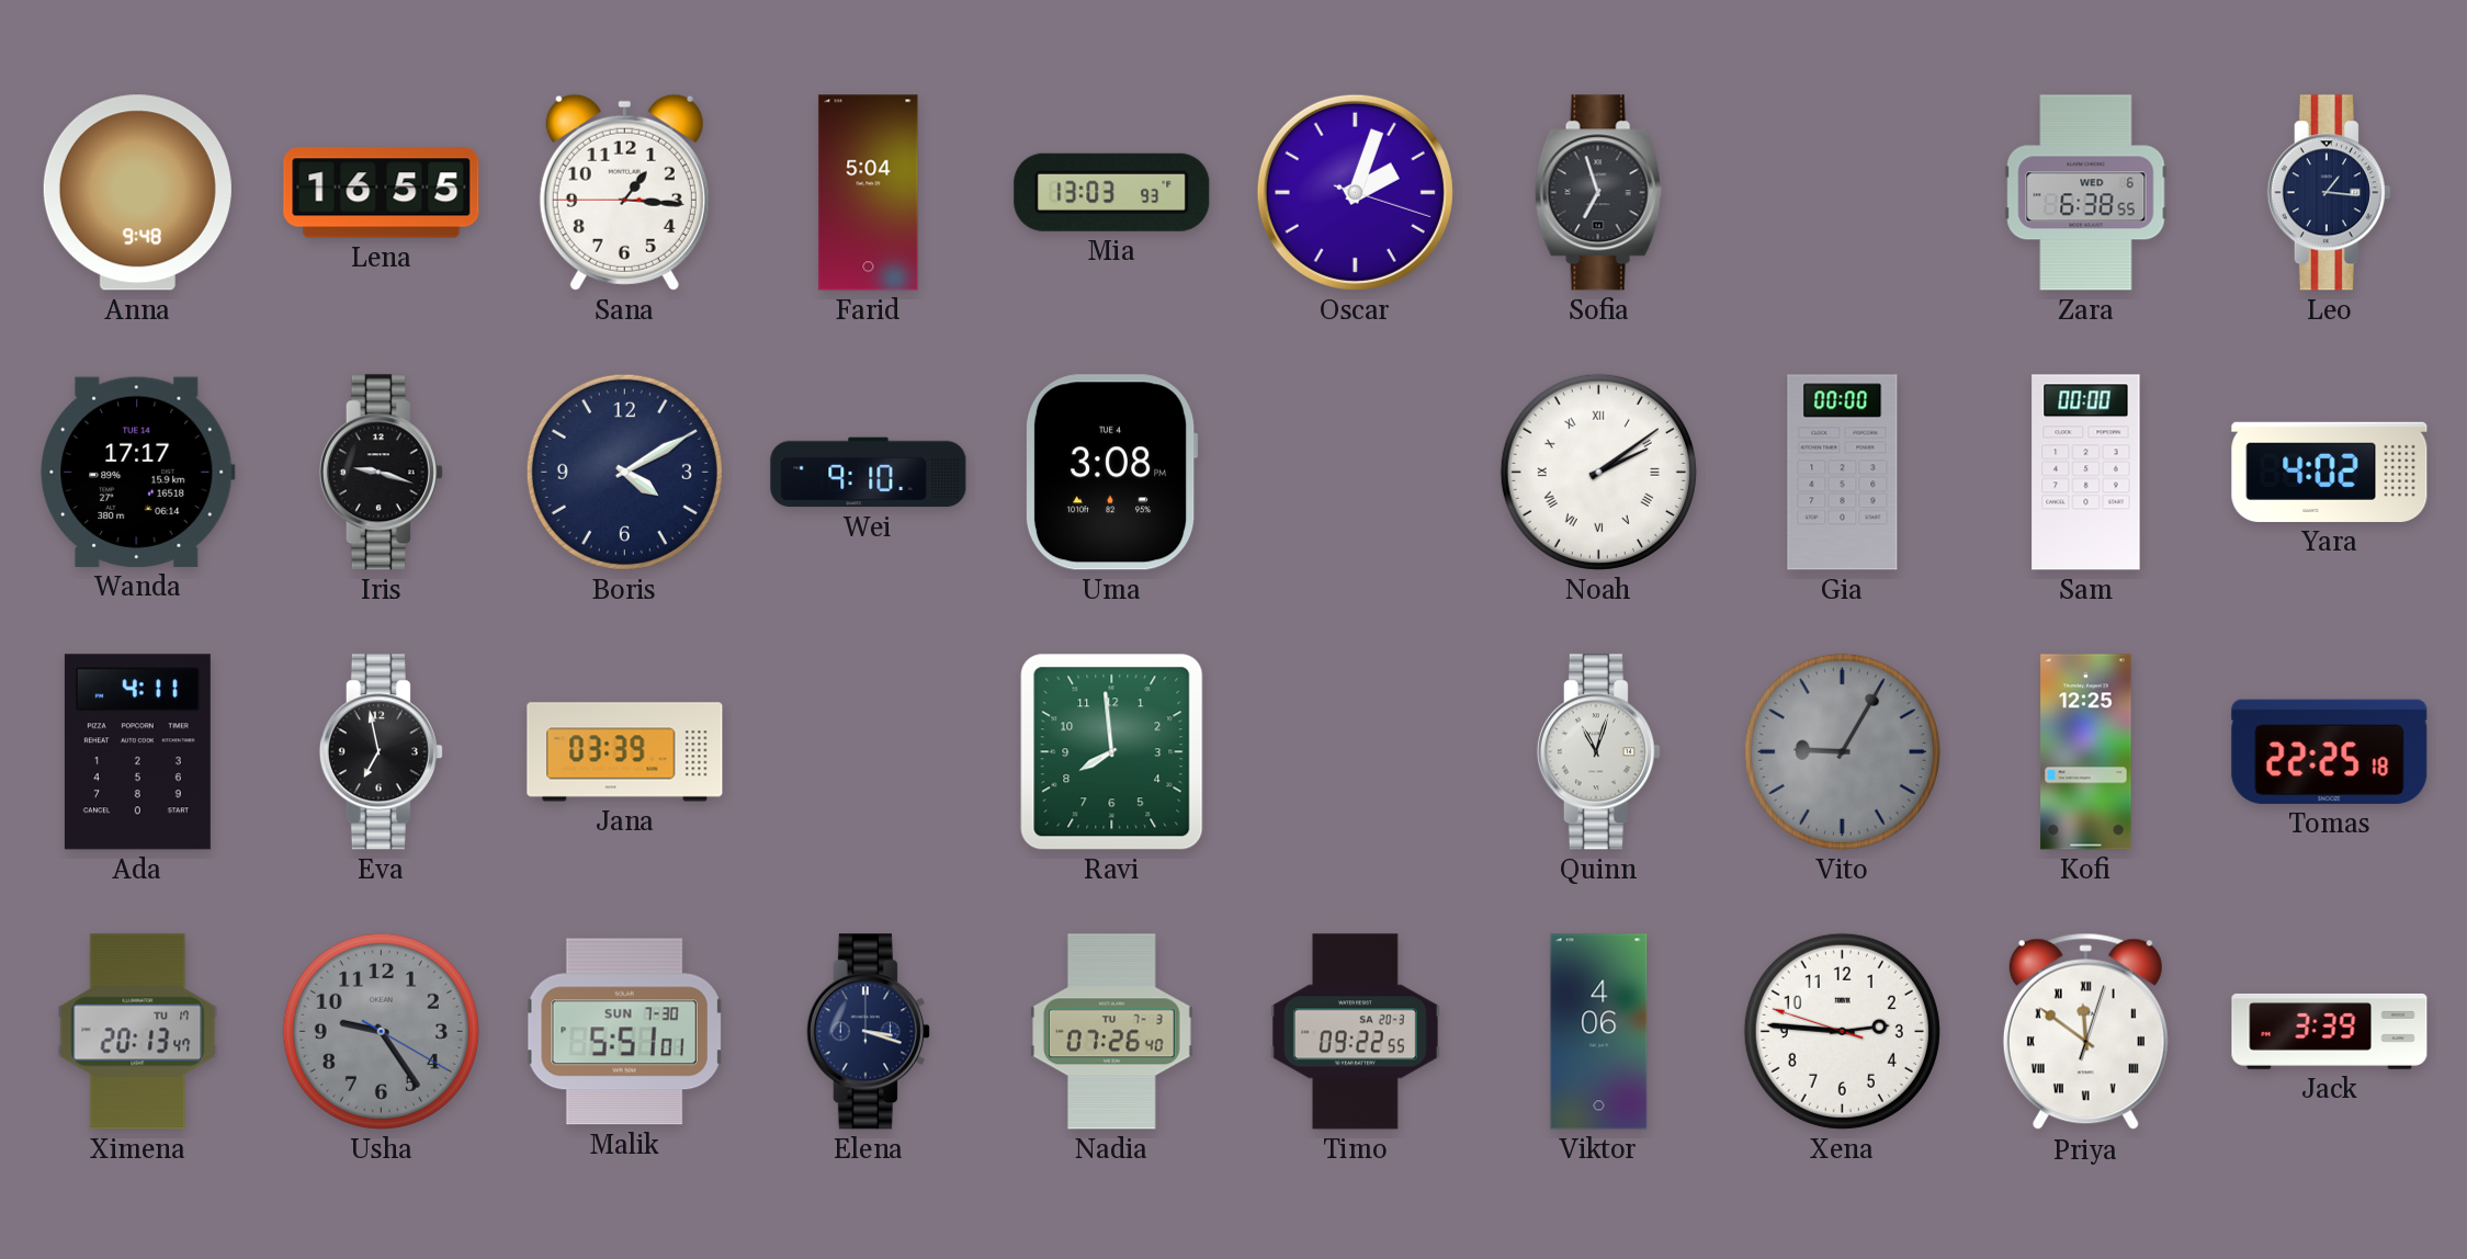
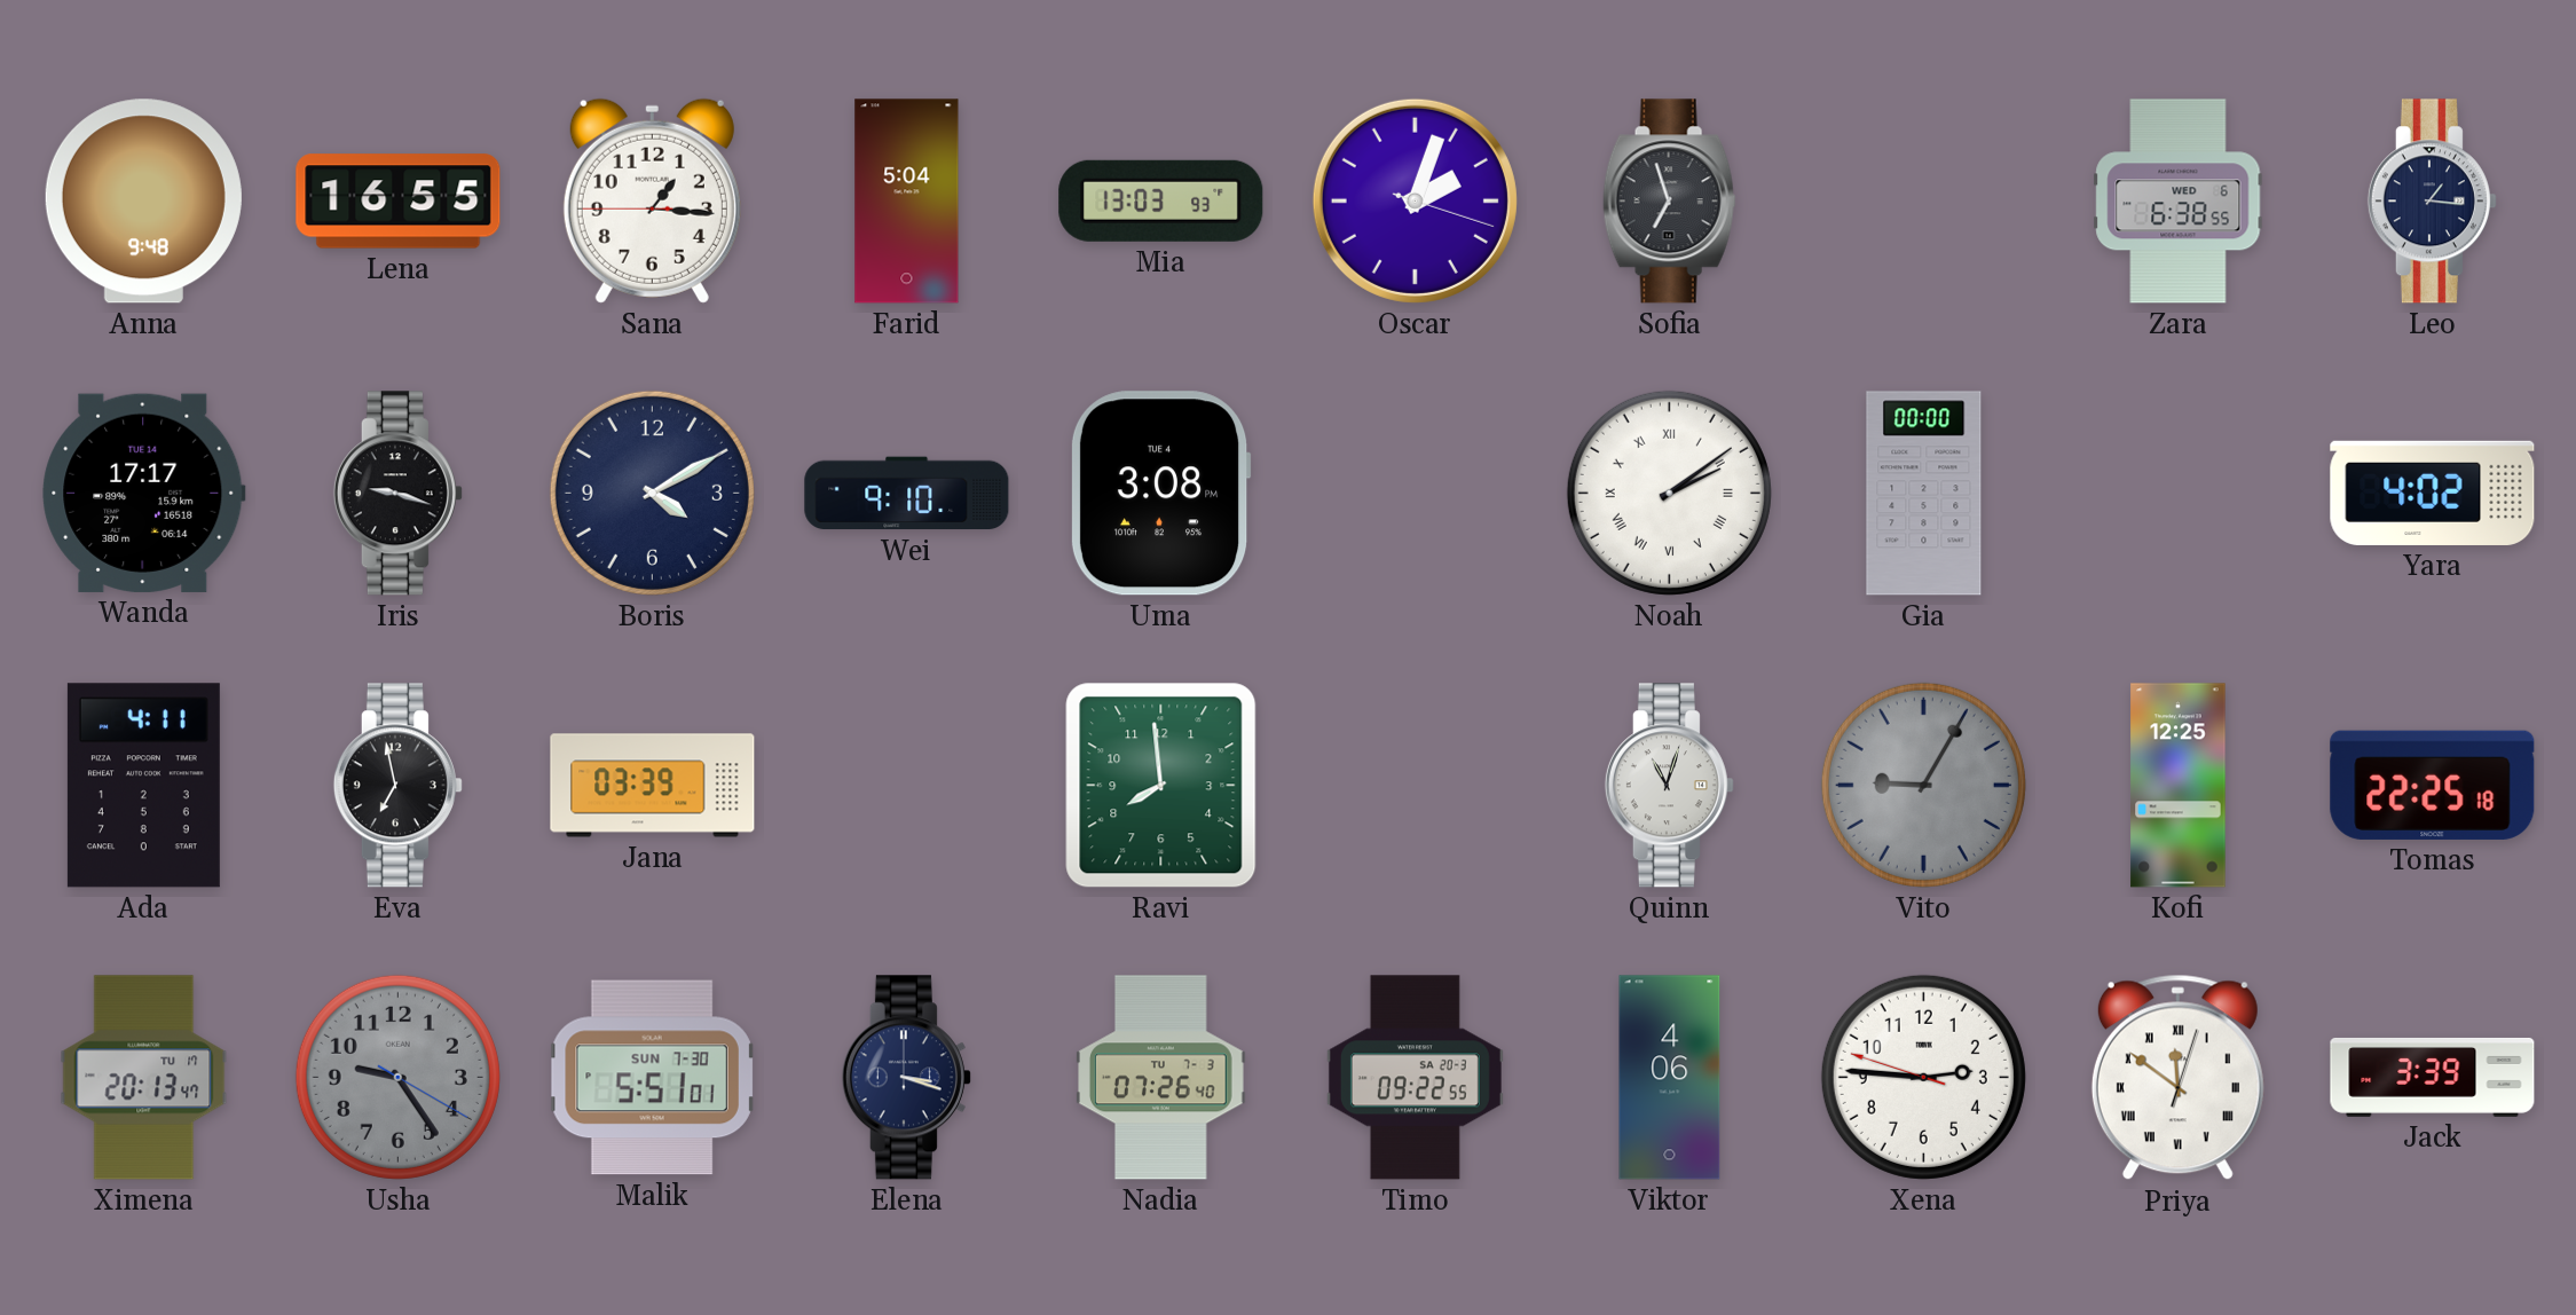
Sam: 00:00 -> none
